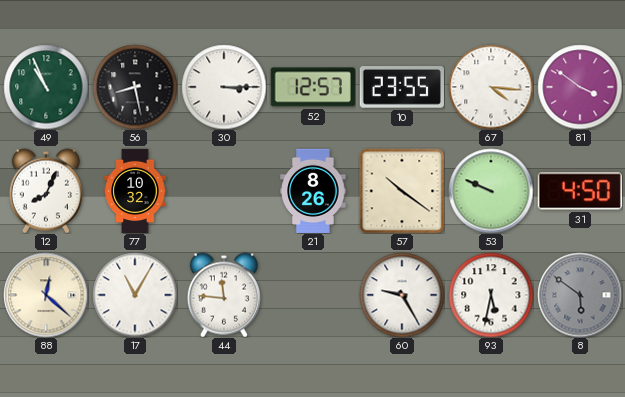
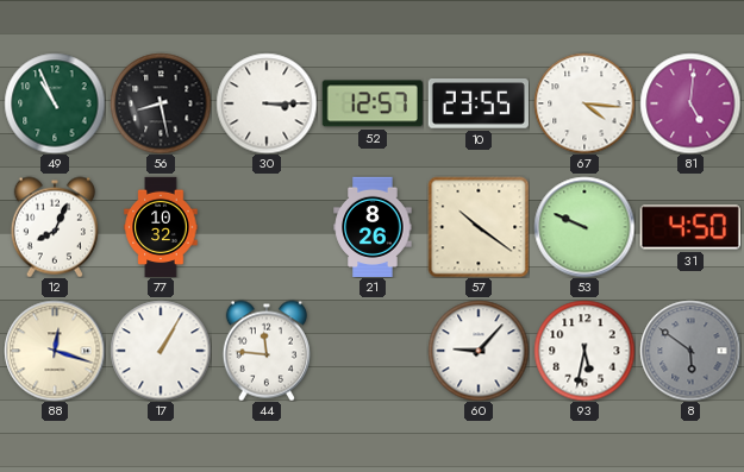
81: 3:51 -> 5:01
88: 12:22 -> 12:18
17: 11:05 -> 1:05
60: 9:25 -> 9:07
